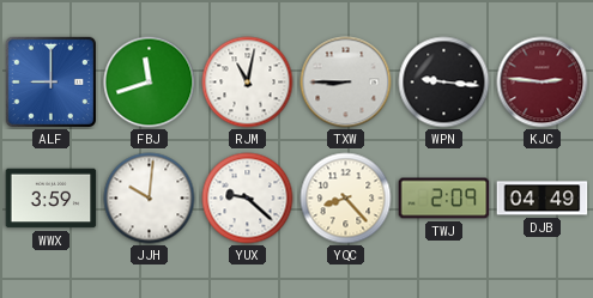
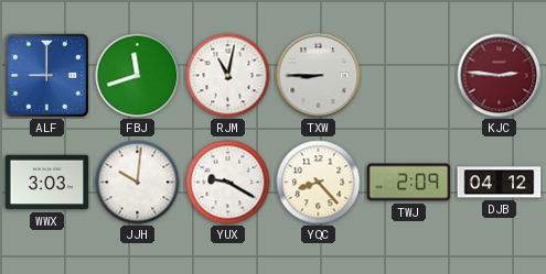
WPN: 9:16 -> none
WWX: 3:59 -> 3:03
YUX: 9:22 -> 9:20
DJB: 04:49 -> 04:12
